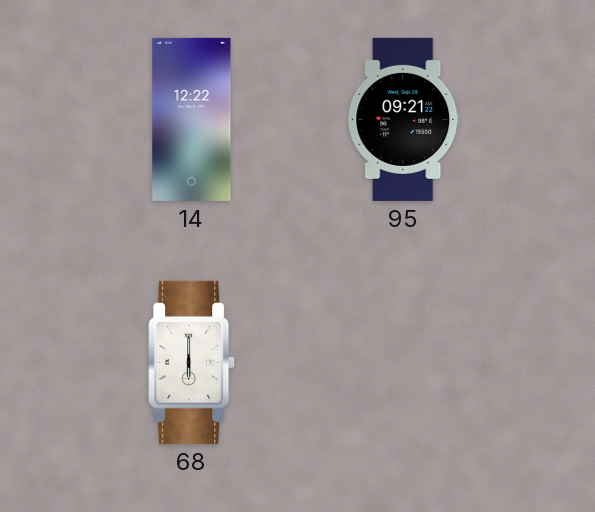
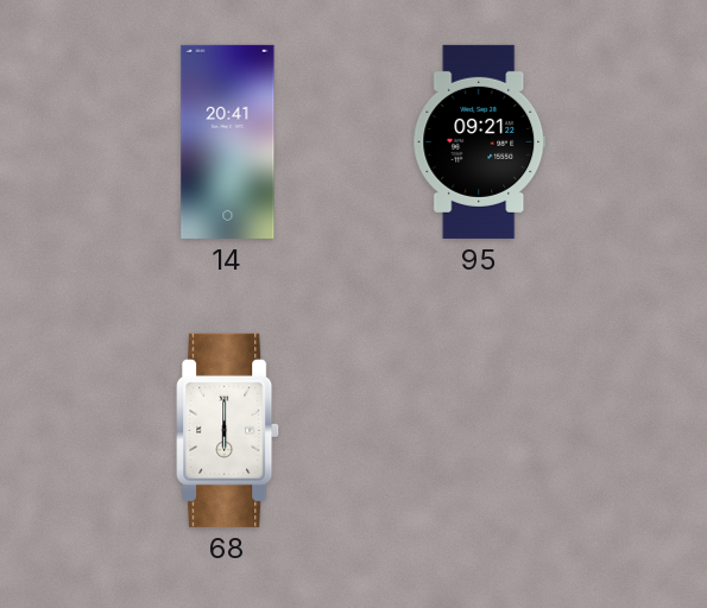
14: 12:22 -> 20:41
